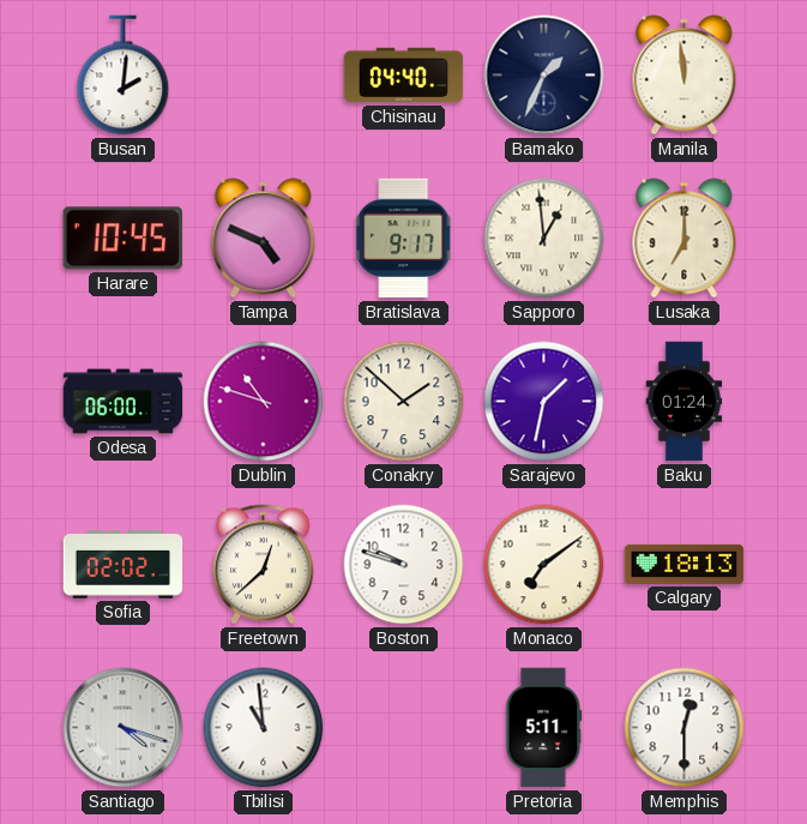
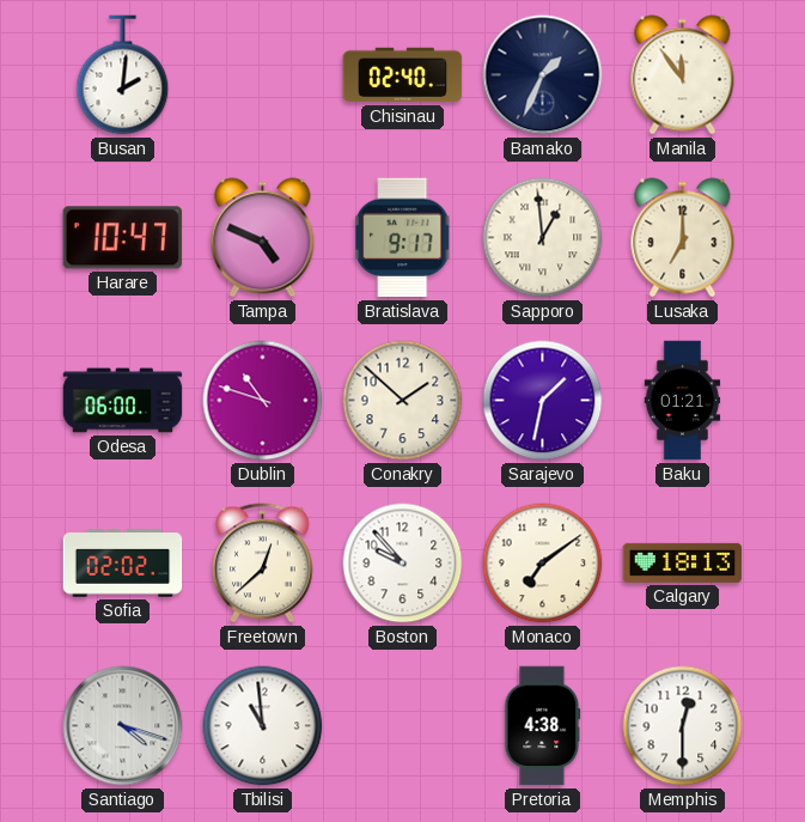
Chisinau: 04:40 -> 02:40
Manila: 11:59 -> 11:54
Harare: 10:45 -> 10:47
Baku: 01:24 -> 01:21
Boston: 9:48 -> 9:53
Pretoria: 5:11 -> 4:38
